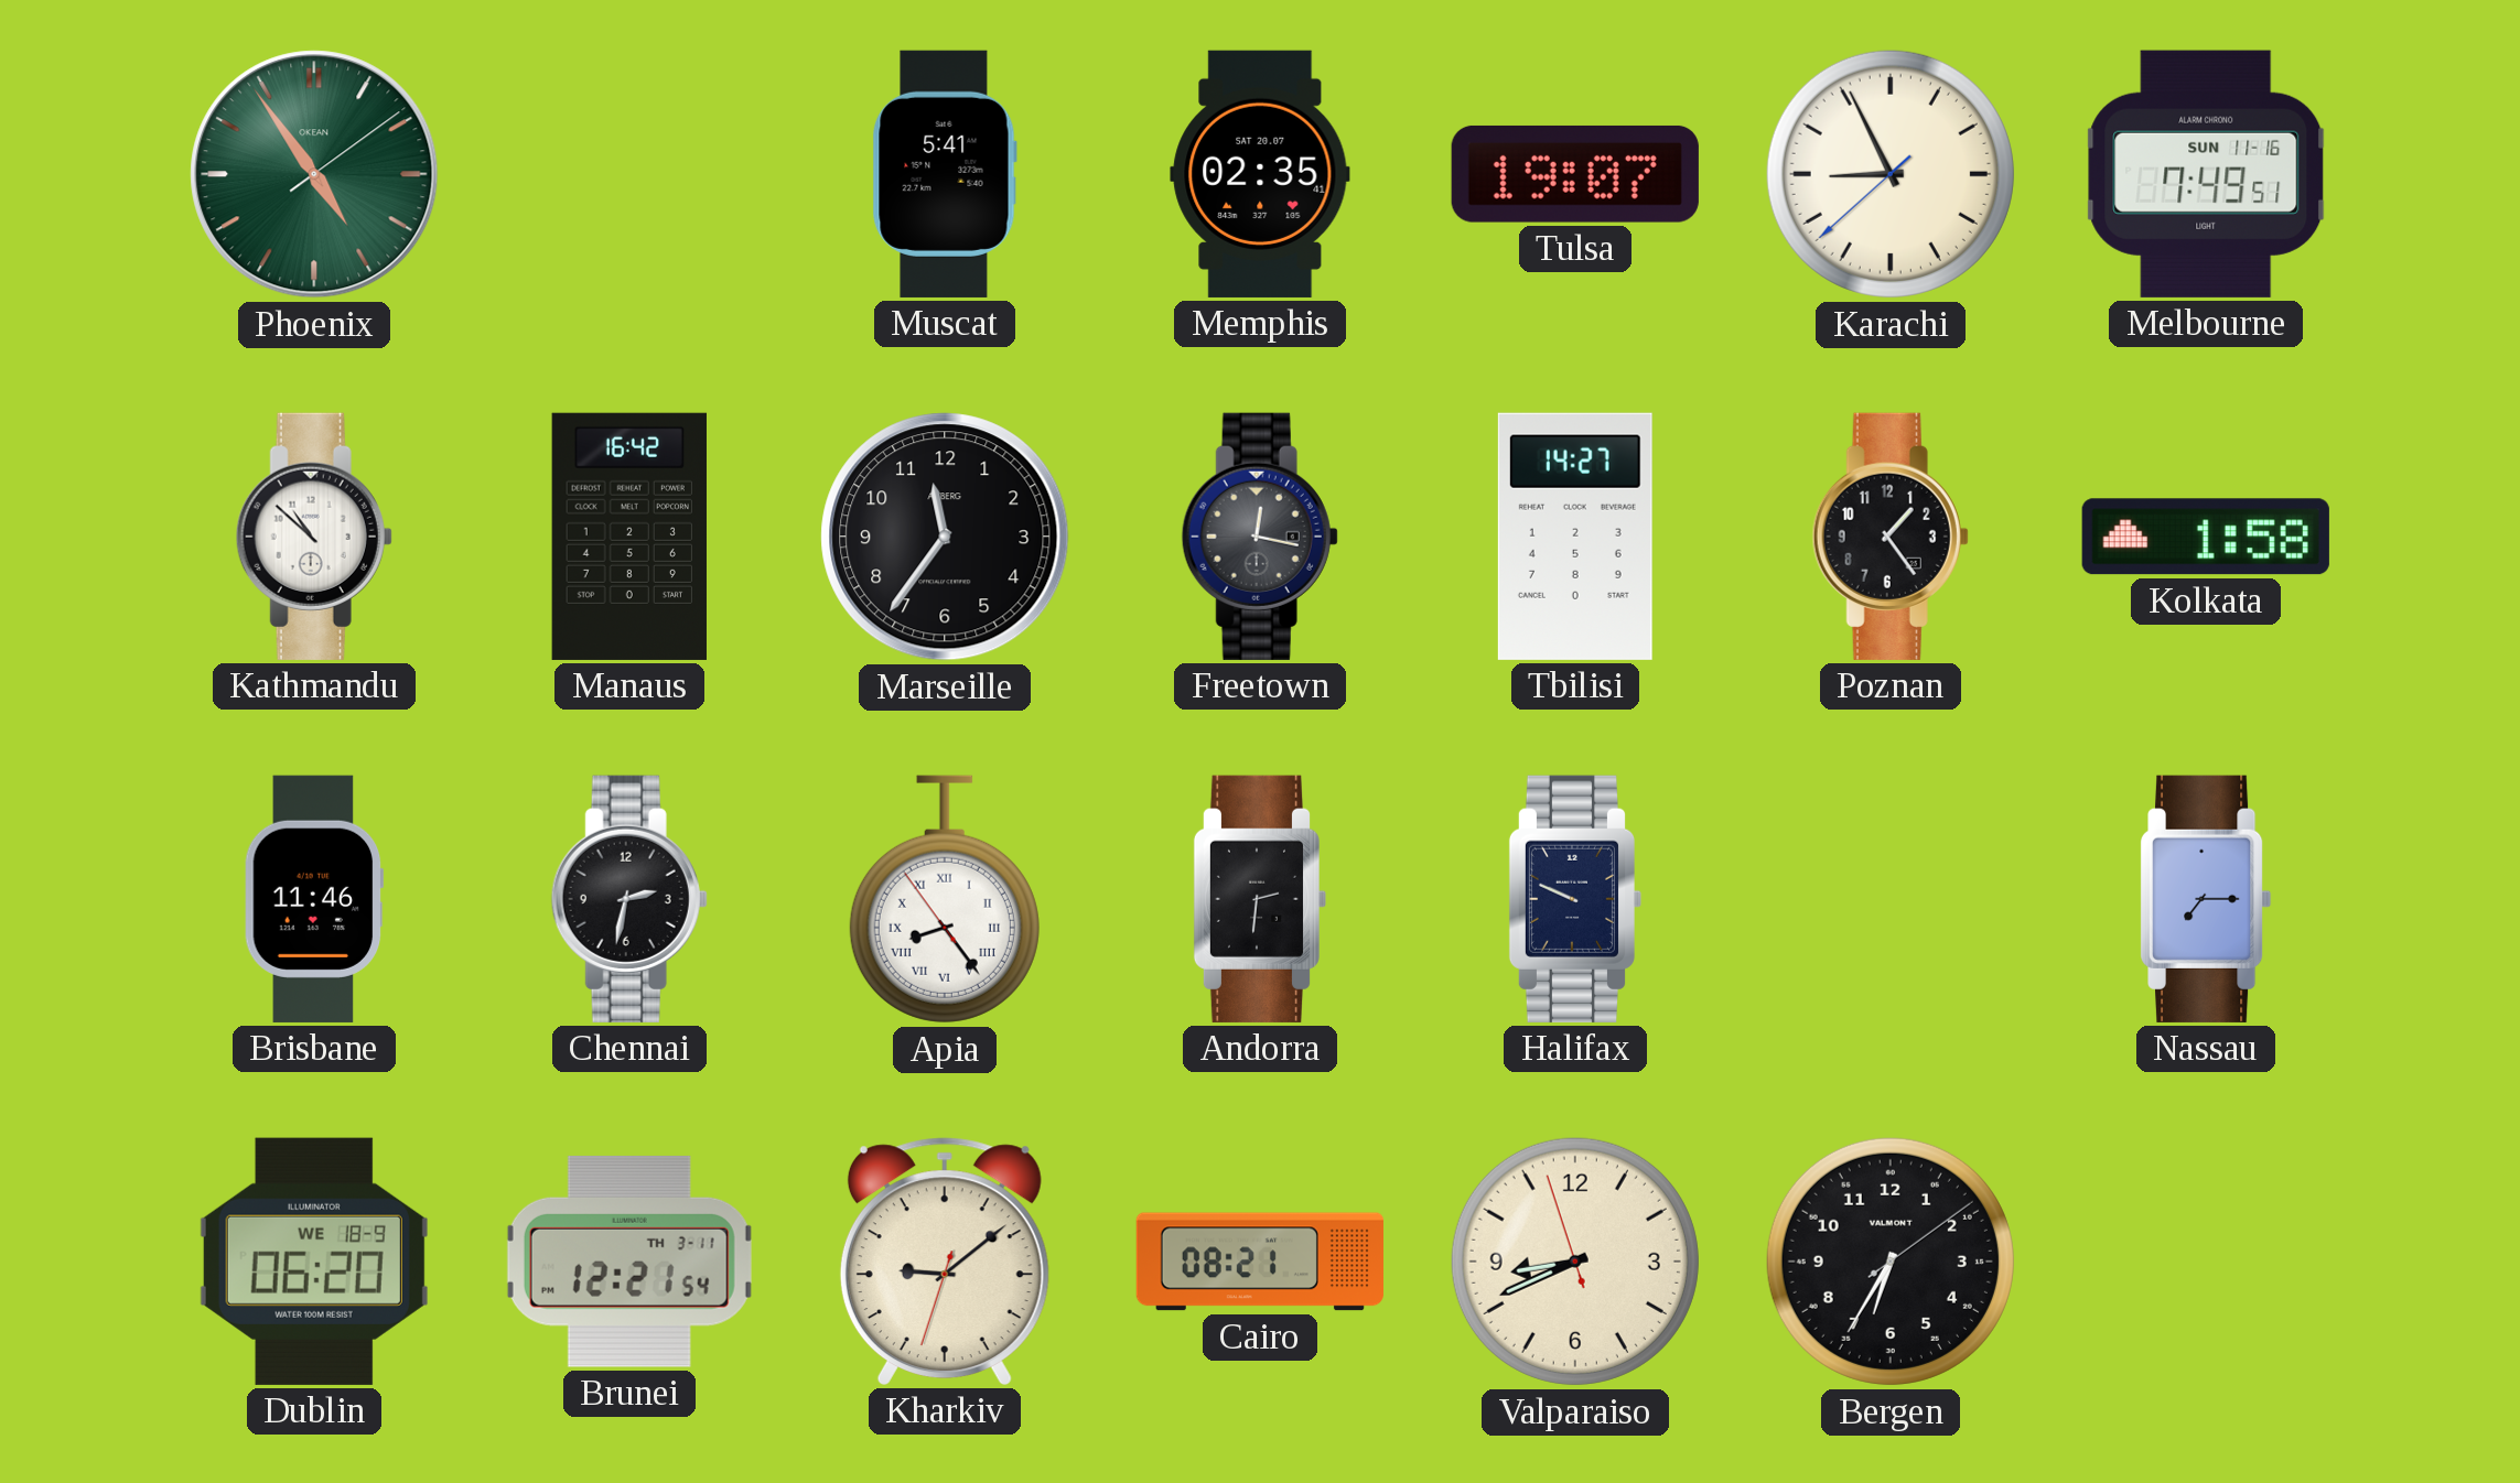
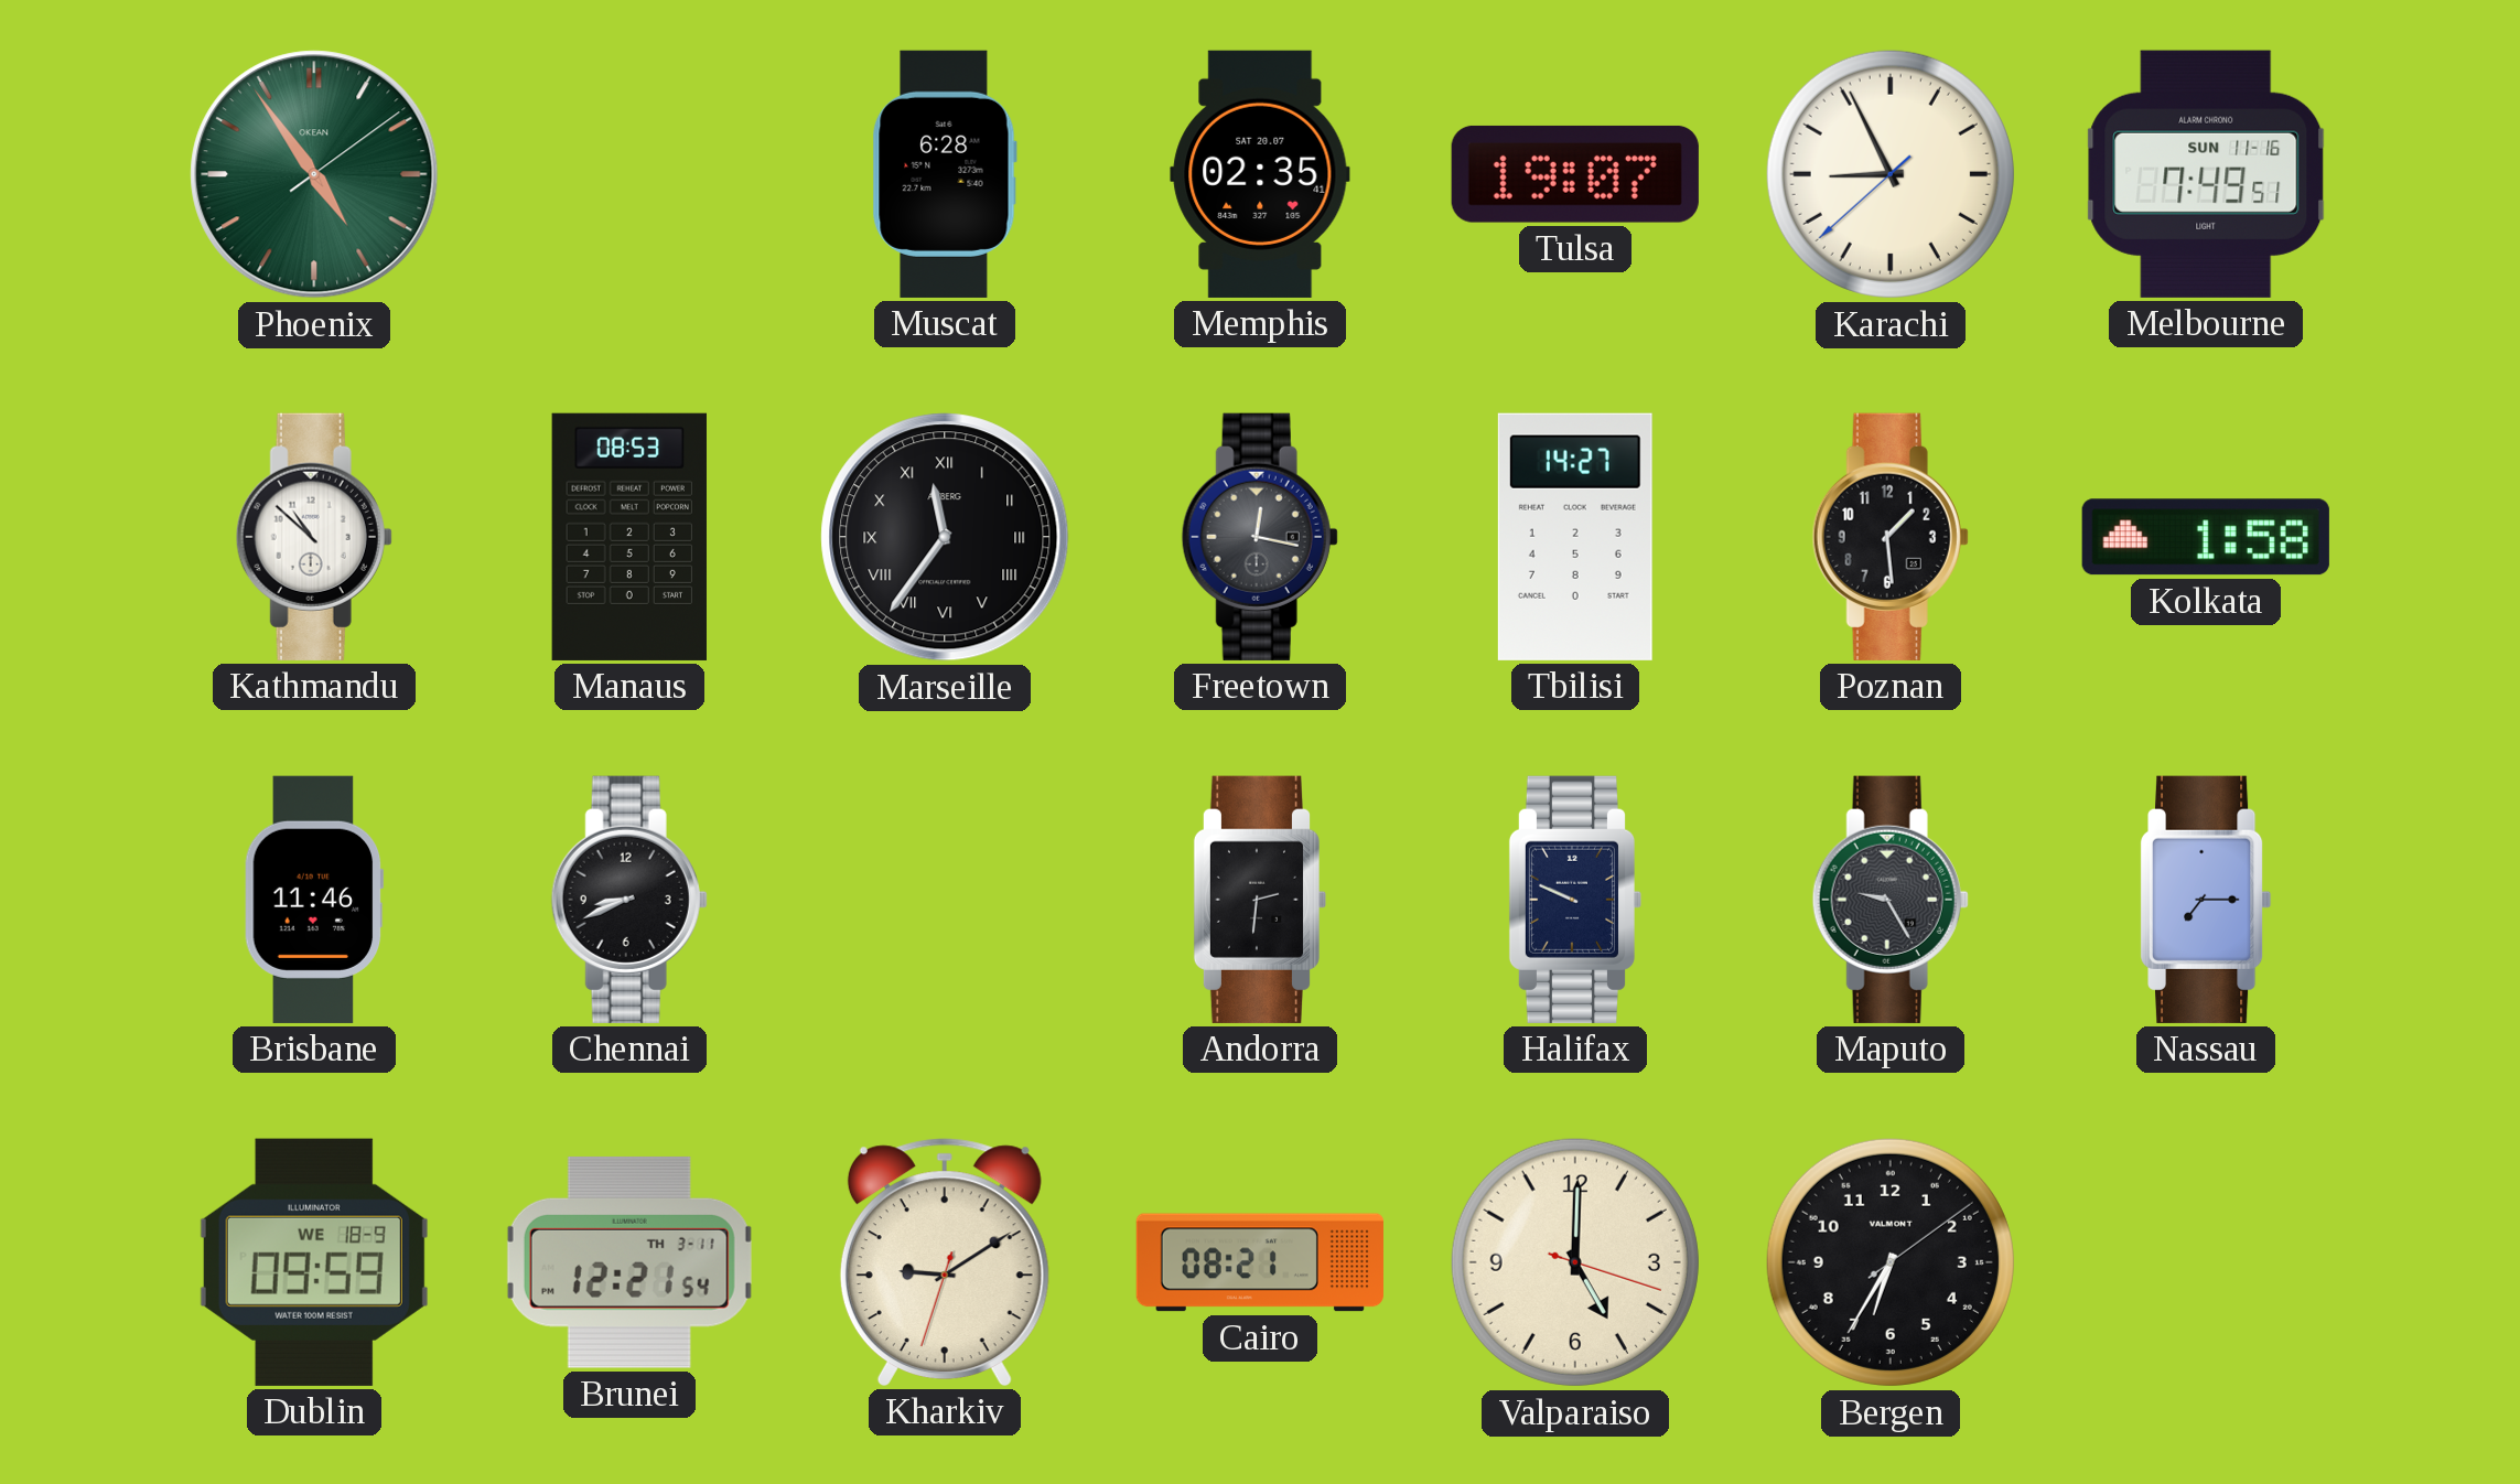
Muscat: 5:41 -> 6:28
Manaus: 16:42 -> 08:53
Marseille numerals: Arabic -> Roman
Poznan: 1:24 -> 1:29
Chennai: 2:32 -> 8:41
Apia: 8:23 -> none
Maputo: none -> 9:25
Dublin: 06:20 -> 09:59
Kharkiv: 9:08 -> 9:09
Valparaiso: 8:40 -> 5:00
